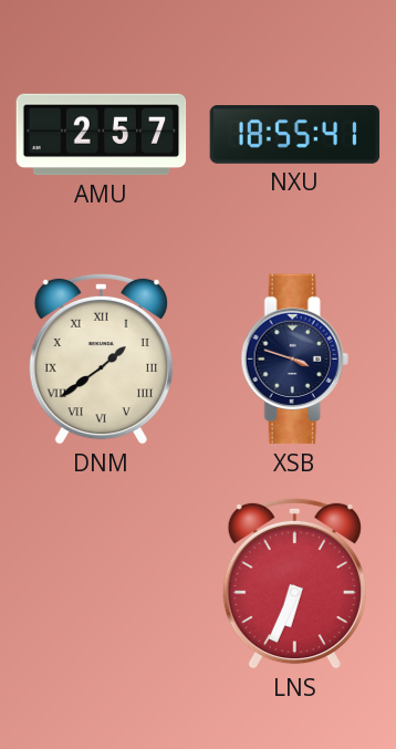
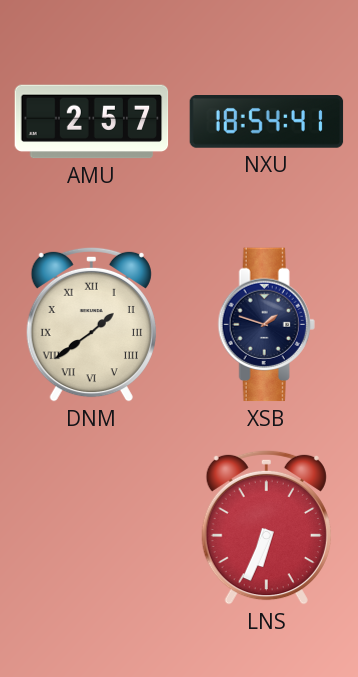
NXU: 18:55 -> 18:54
XSB: 3:48 -> 1:48
